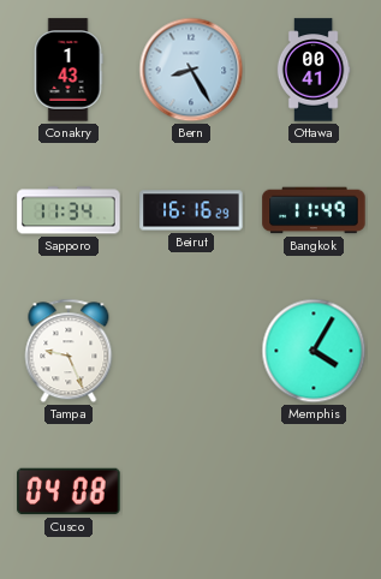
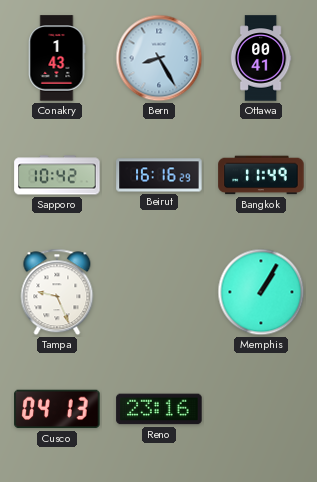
Sapporo: 11:34 -> 10:42
Memphis: 4:05 -> 1:05
Cusco: 04:08 -> 04:13
Reno: none -> 23:16
